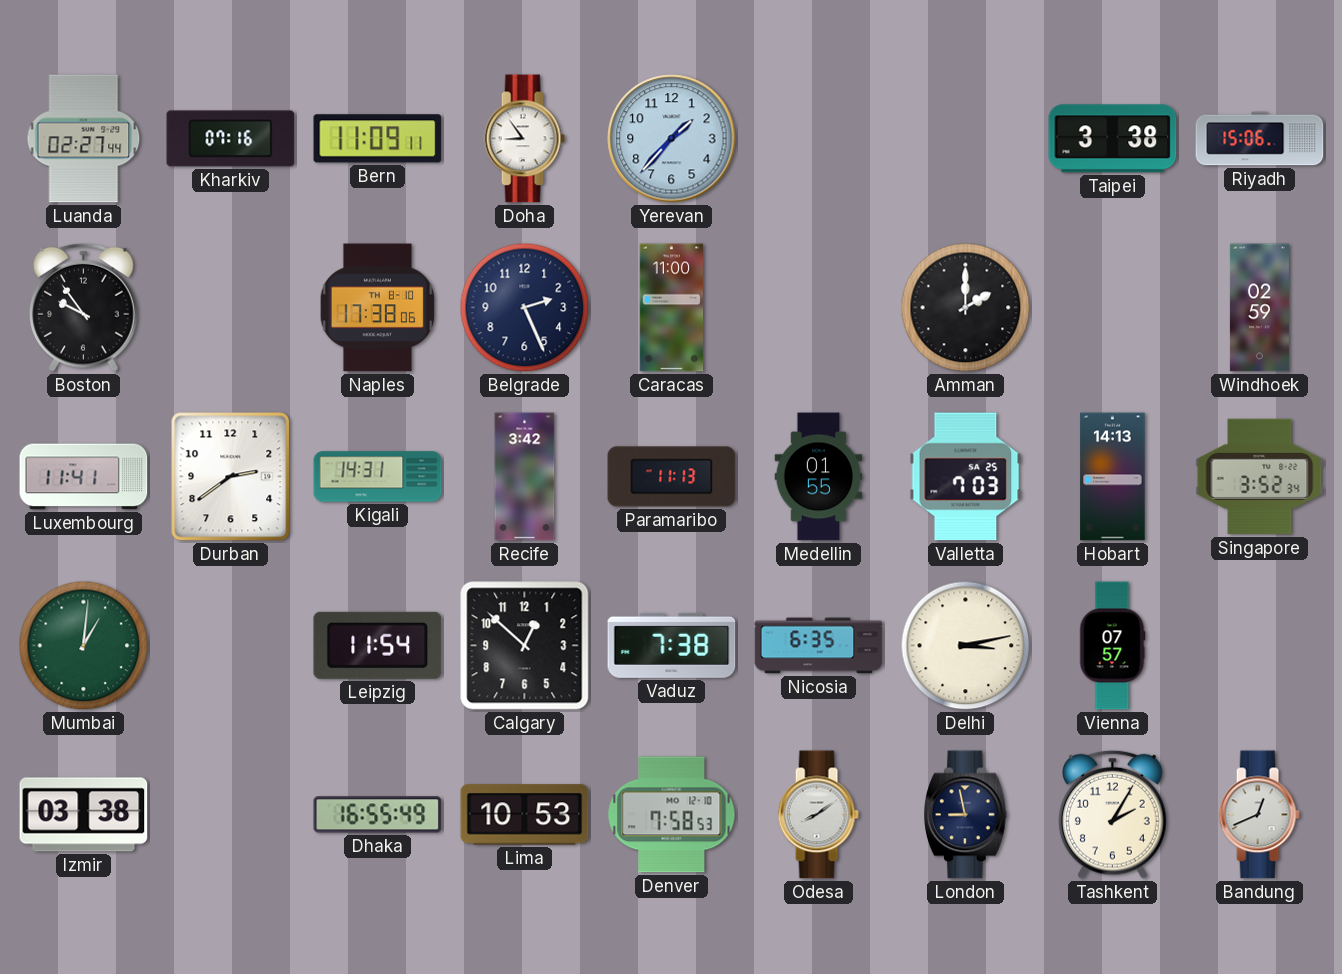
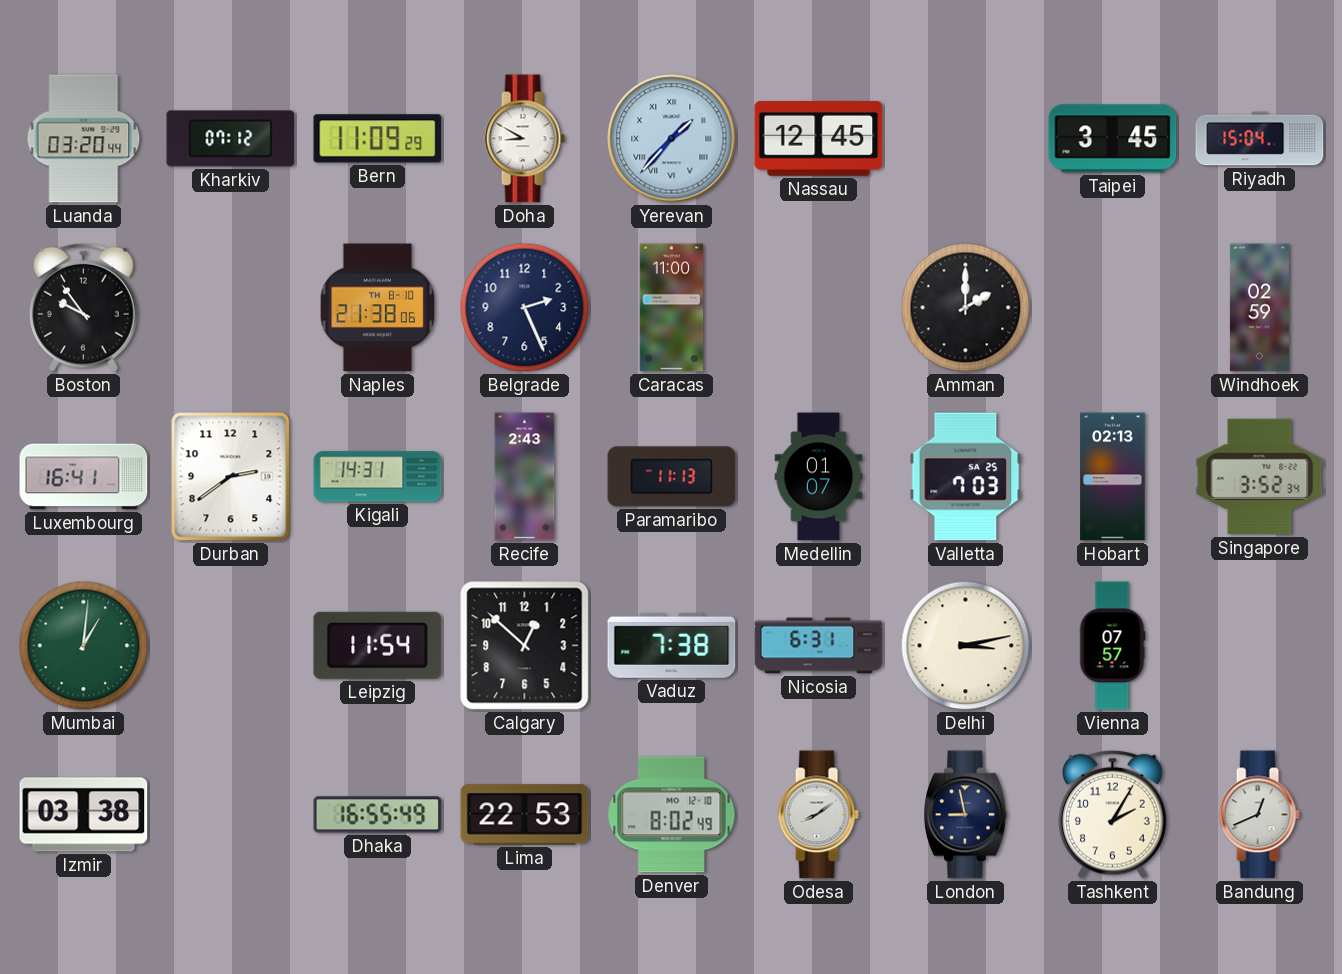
Luanda: 02:27 -> 03:20
Kharkiv: 07:16 -> 07:12
Bern: 11:09:11 -> 11:09:29
Doha: 8:54 -> 8:50
Yerevan numerals: Arabic -> Roman
Nassau: none -> 12:45
Taipei: 3:38 -> 3:45
Riyadh: 15:06 -> 15:04
Naples: 17:38 -> 21:38
Luxembourg: 11:41 -> 16:41
Recife: 3:42 -> 2:43
Medellin: 01:55 -> 01:07
Hobart: 14:13 -> 02:13
Nicosia: 6:35 -> 6:31
Lima: 10:53 -> 22:53
Denver: 7:58 -> 8:02
